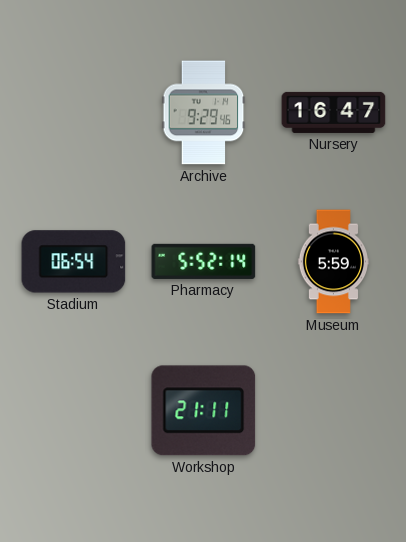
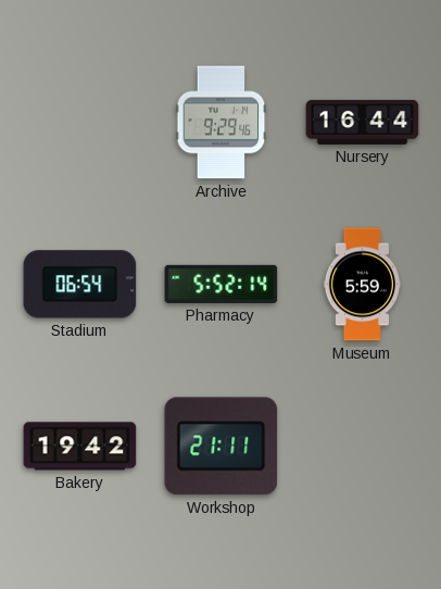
Nursery: 16:47 -> 16:44
Bakery: none -> 19:42
